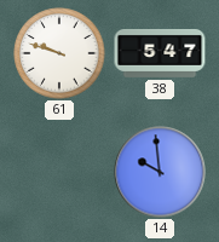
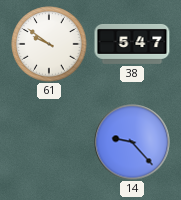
61: 9:48 -> 9:51
14: 9:59 -> 9:23
